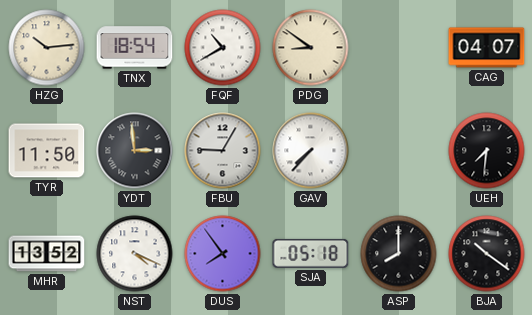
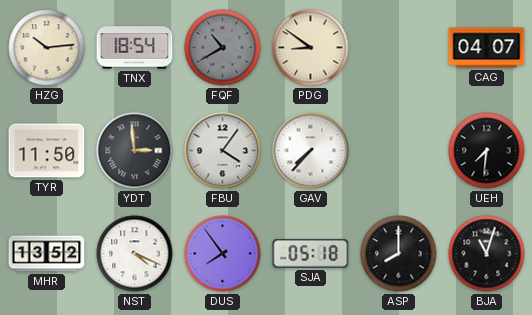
FQF dial: white -> grey
FBU: 9:05 -> 4:06
BJA: 10:21 -> 11:03
